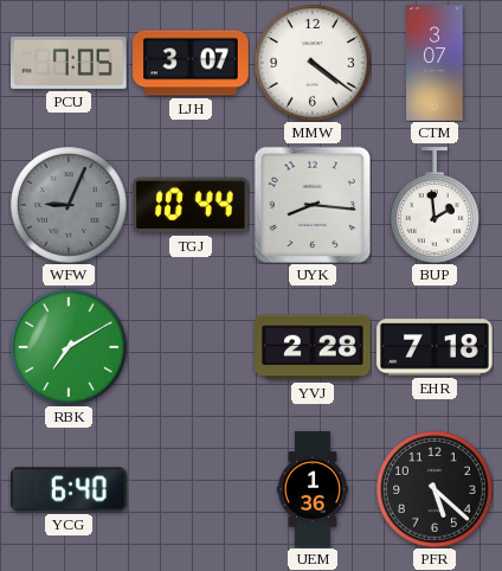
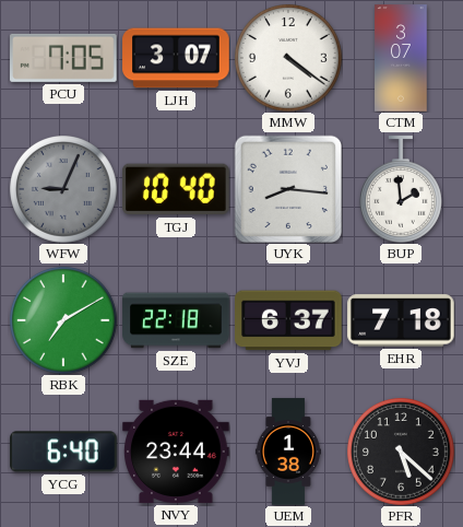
TGJ: 10:44 -> 10:40
SZE: none -> 22:18
YVJ: 2:28 -> 6:37
NVY: none -> 23:44
UEM: 1:36 -> 1:38
